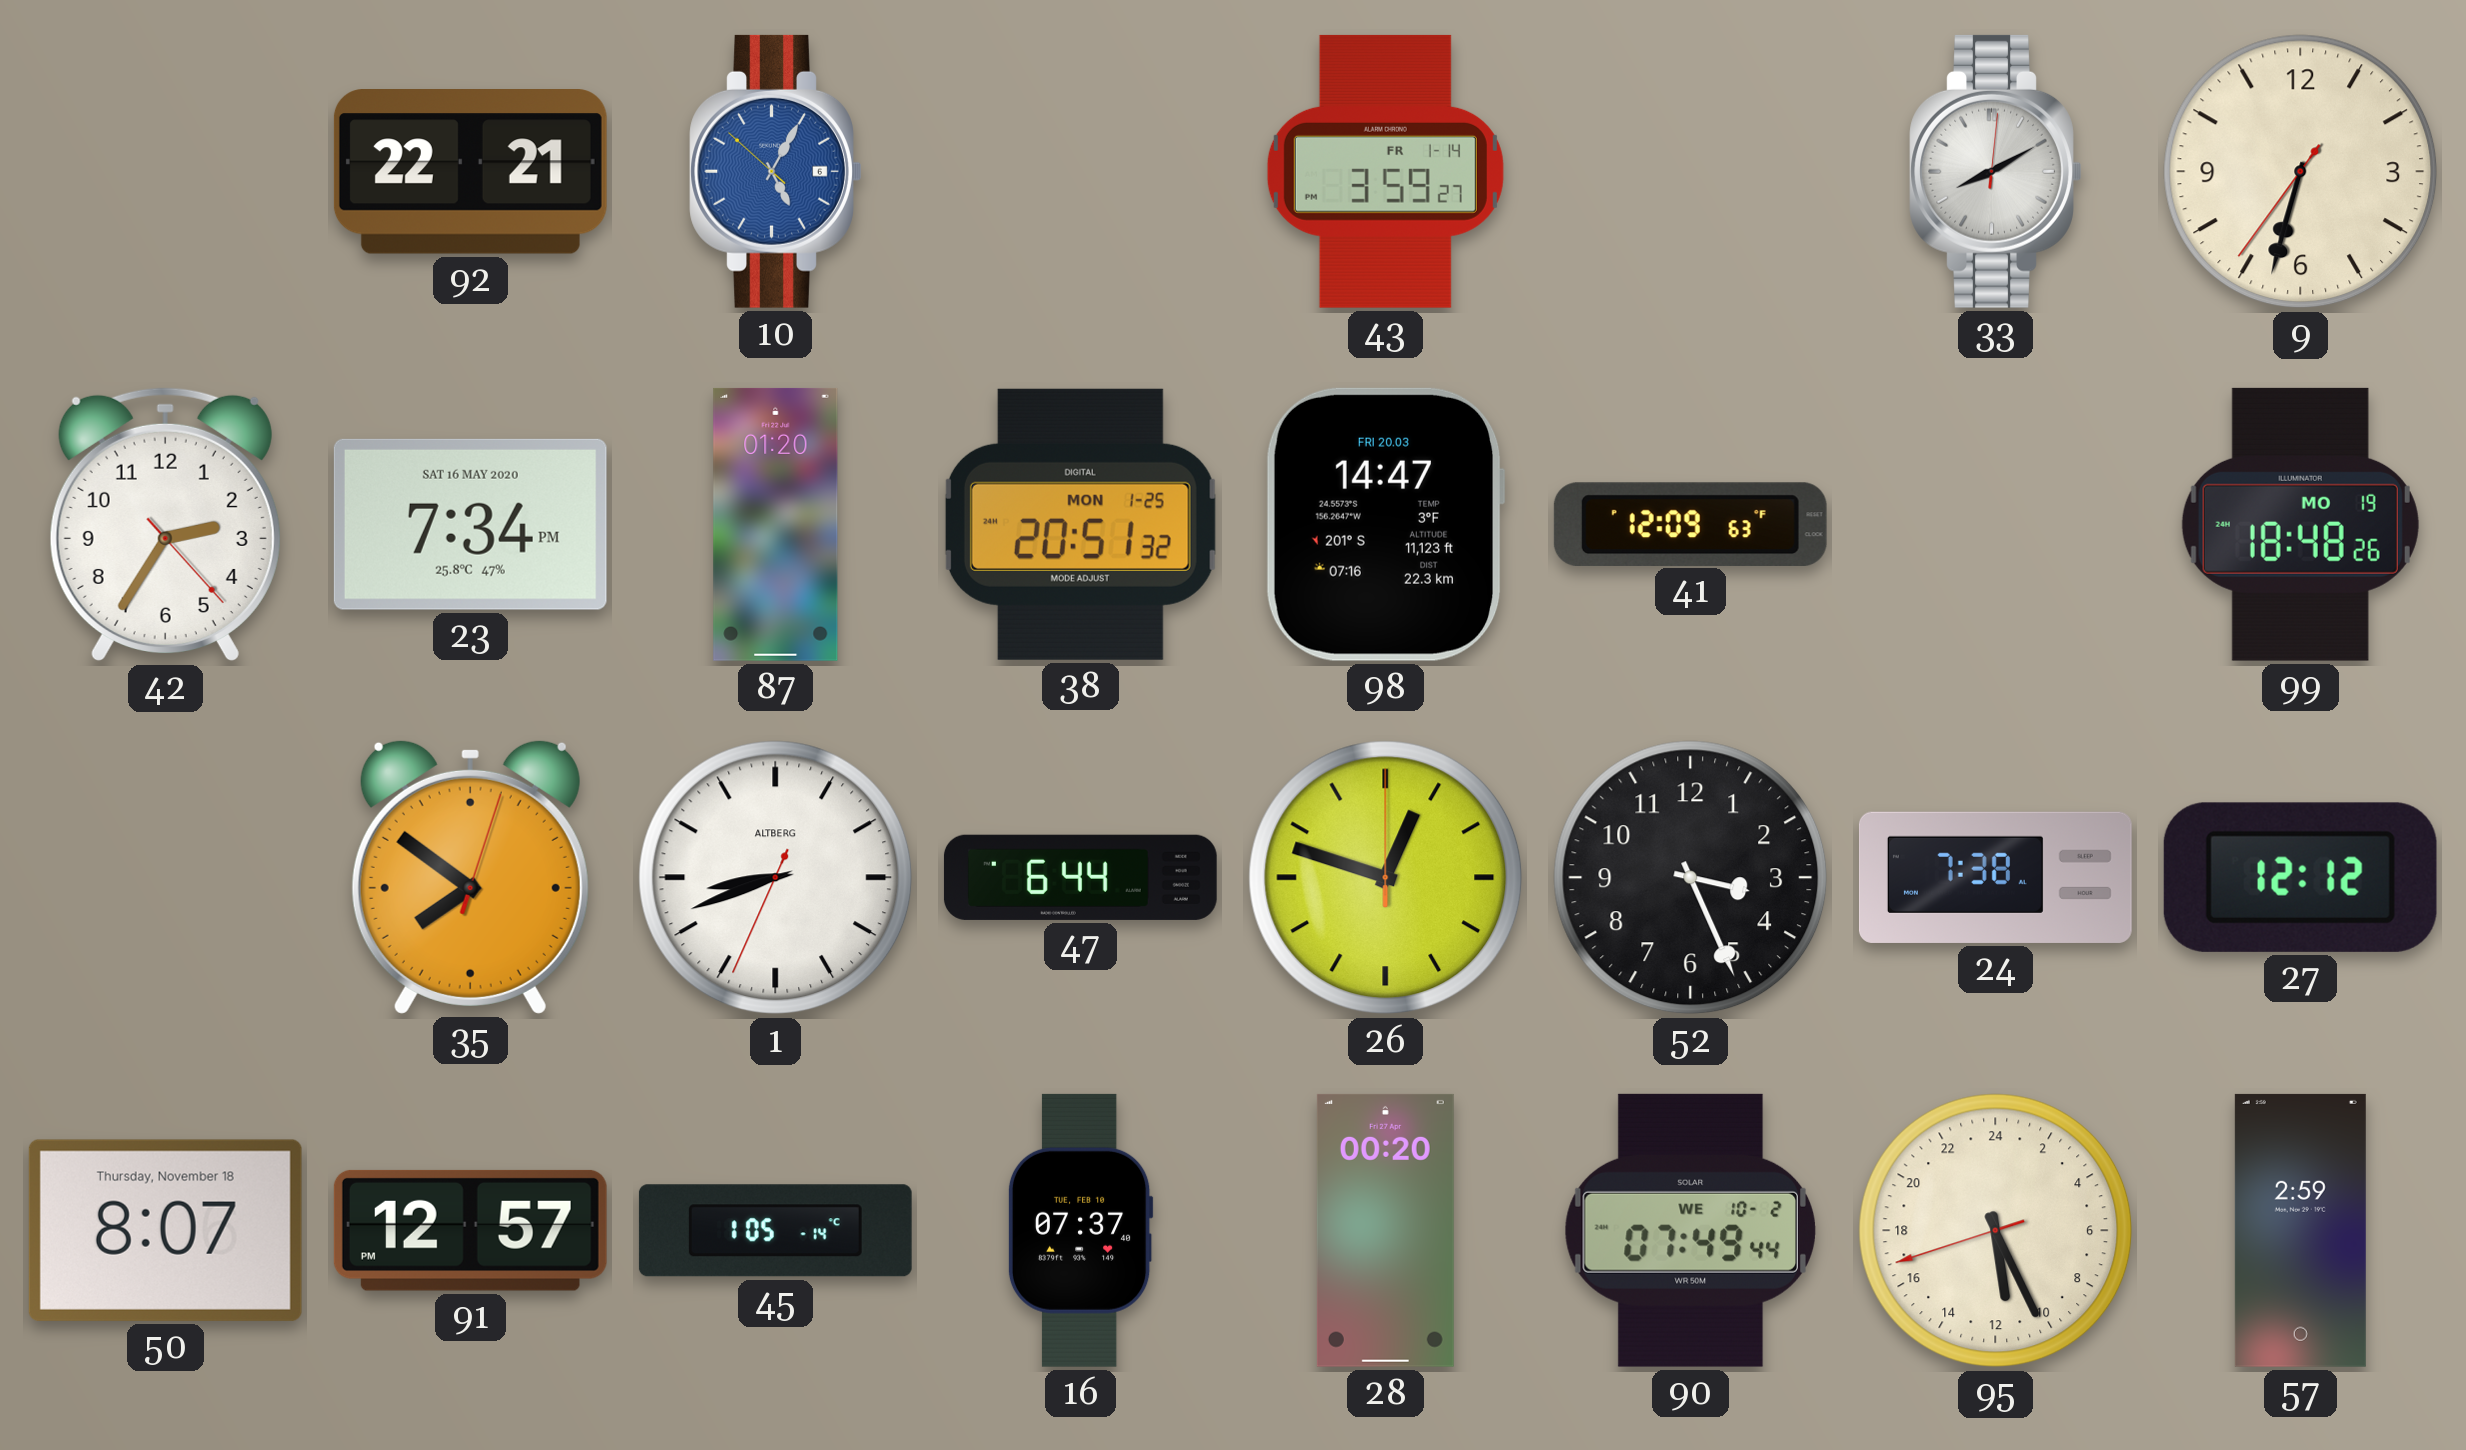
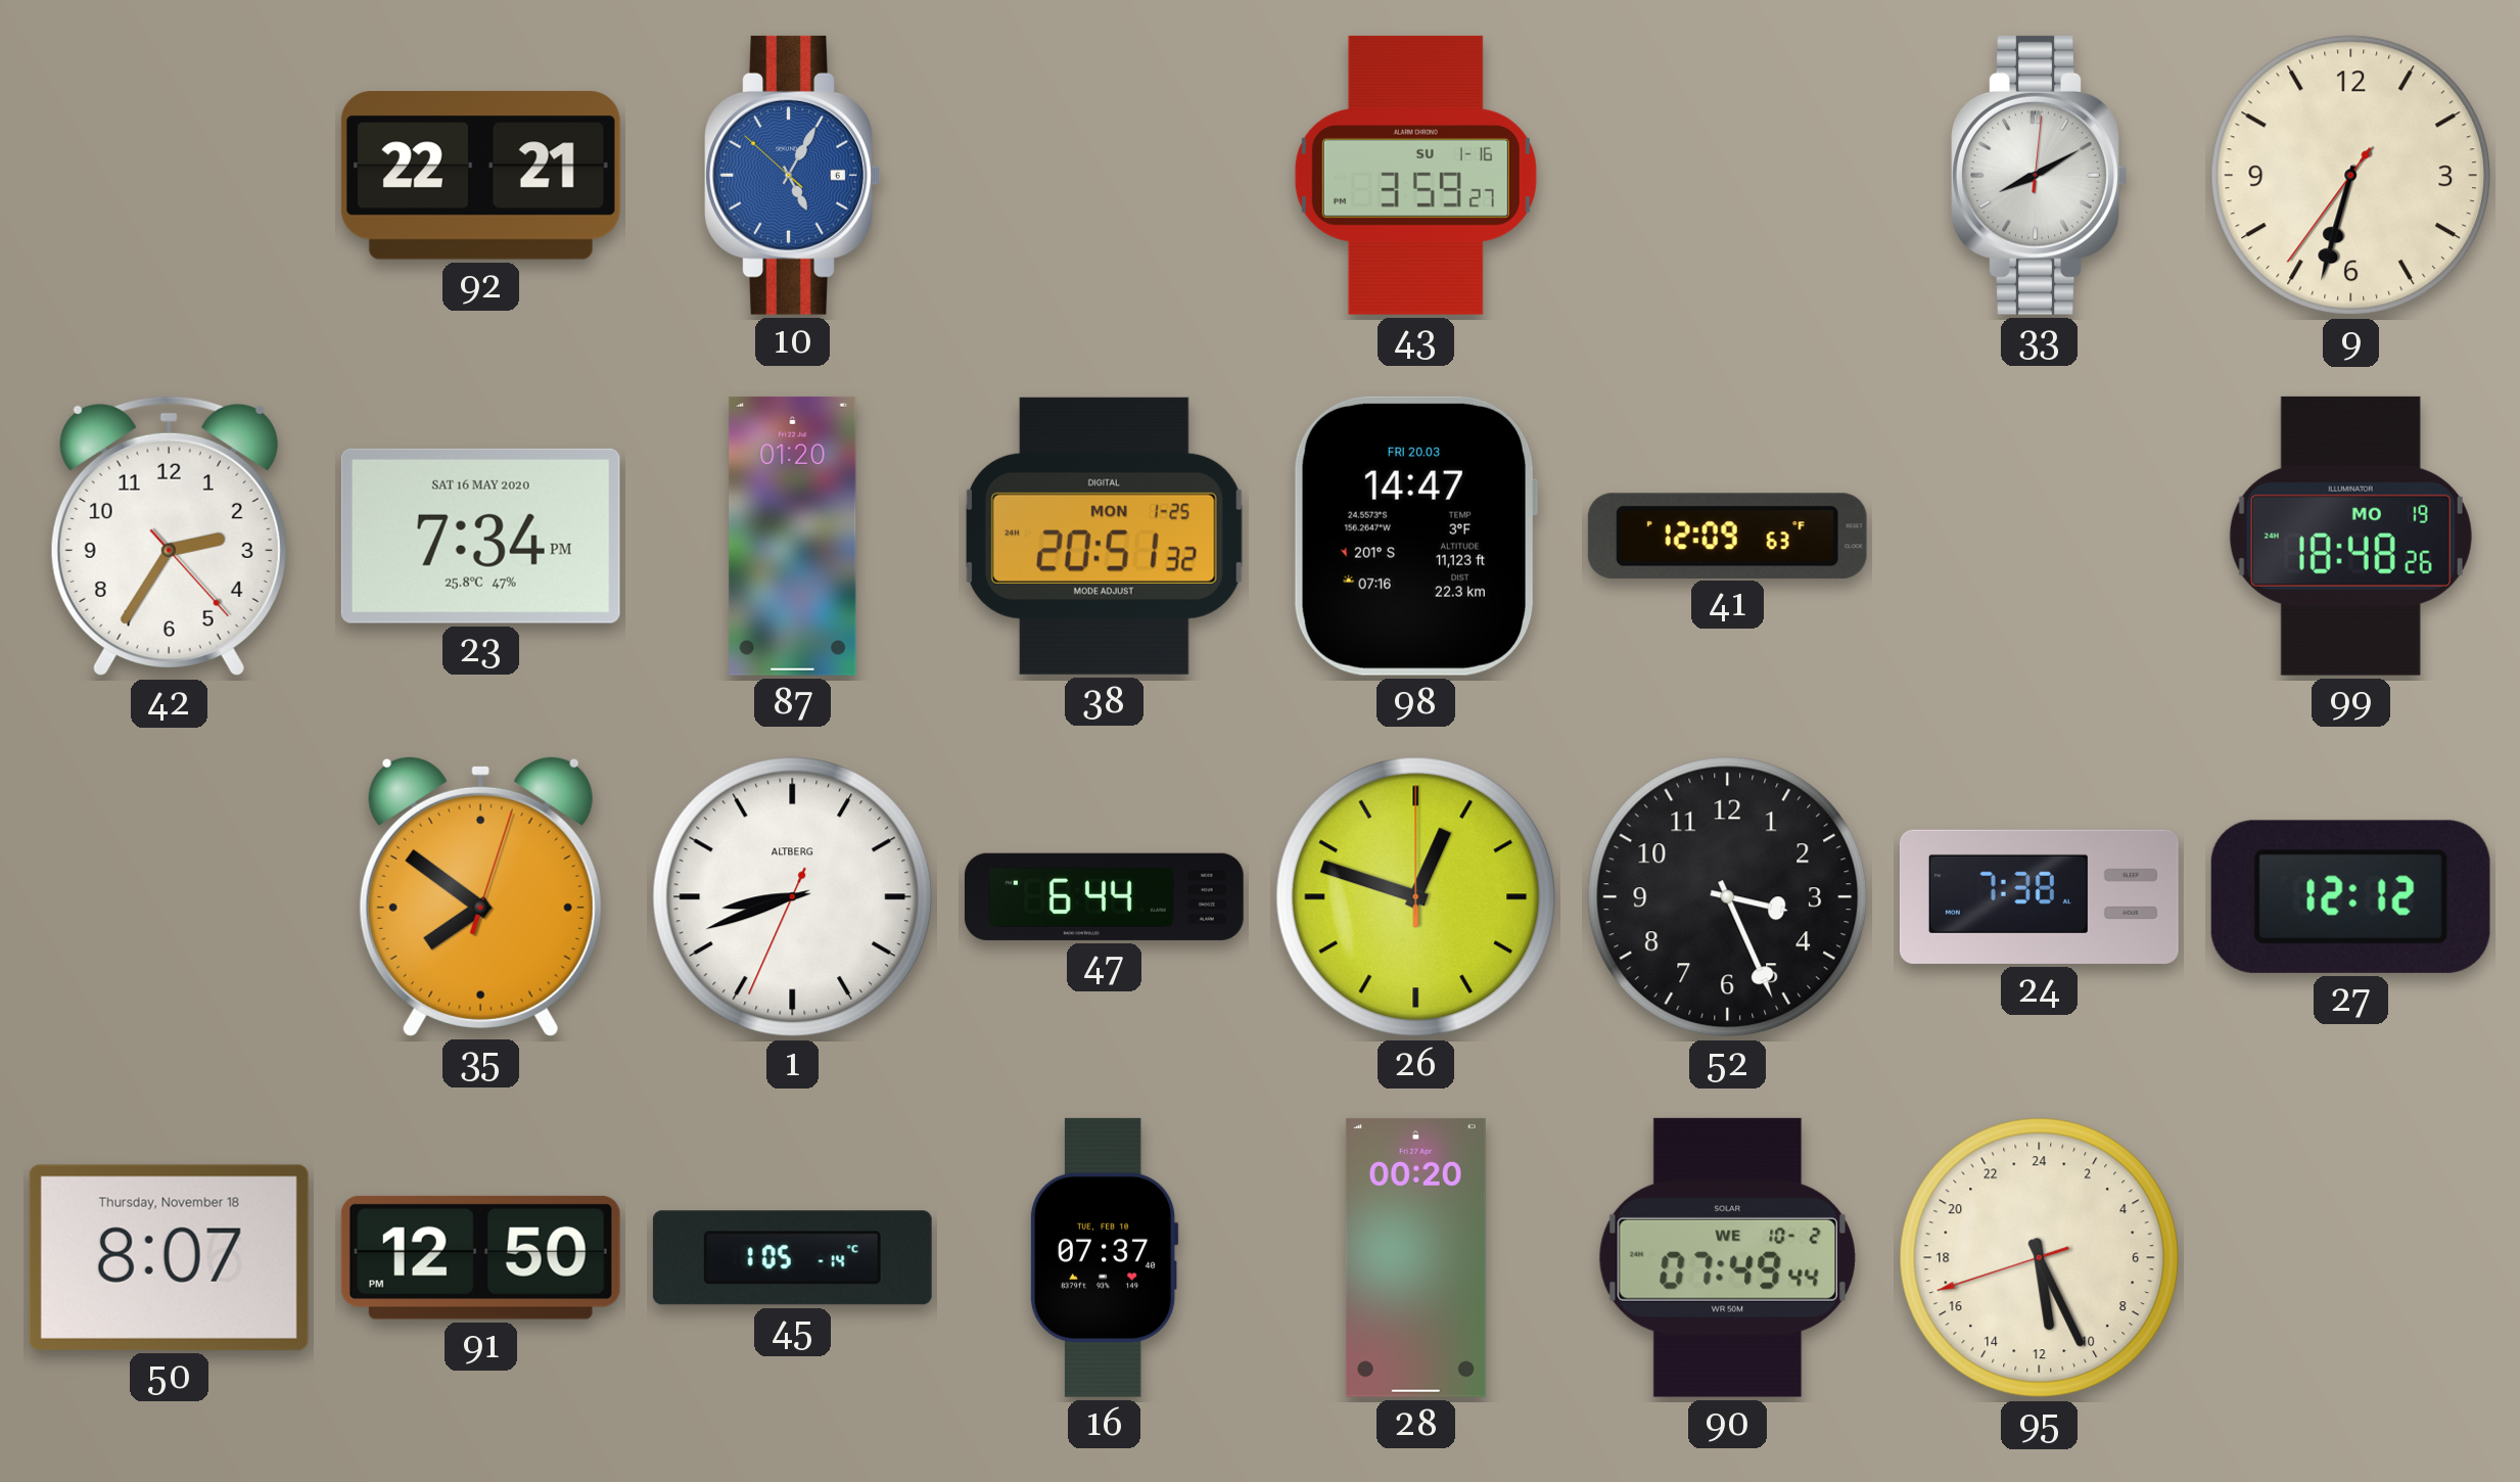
43 date: FR 1-14 -> SU 1-16
91: 12:57 -> 12:50
57: 2:59 -> none
